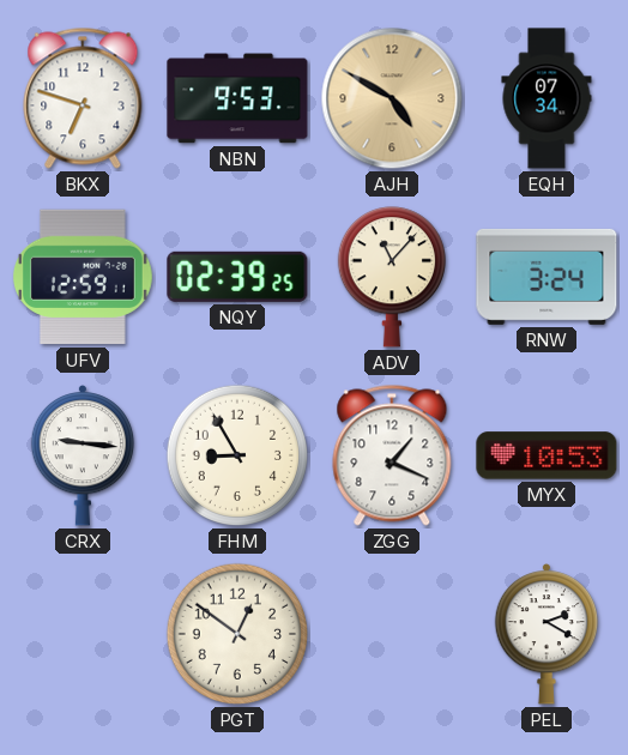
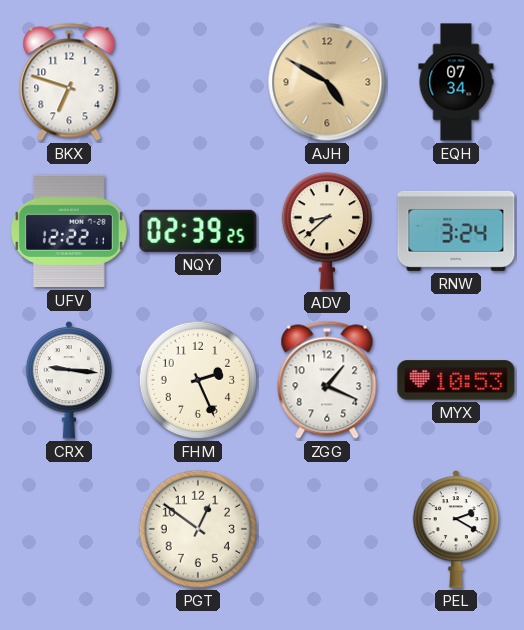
NBN: 9:53 -> none
UFV: 12:59 -> 12:22
ADV: 11:07 -> 8:38
FHM: 8:55 -> 2:26
